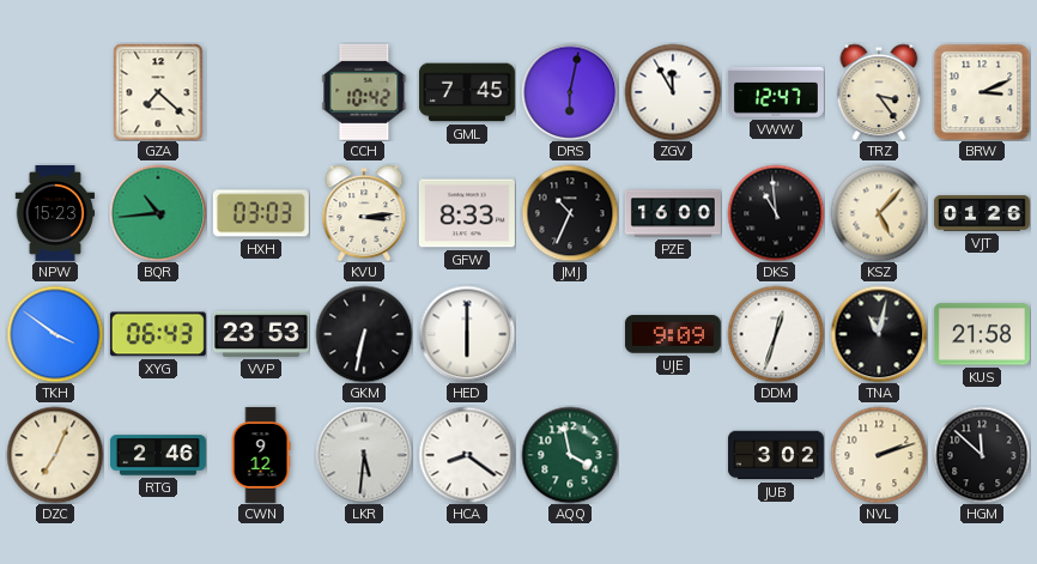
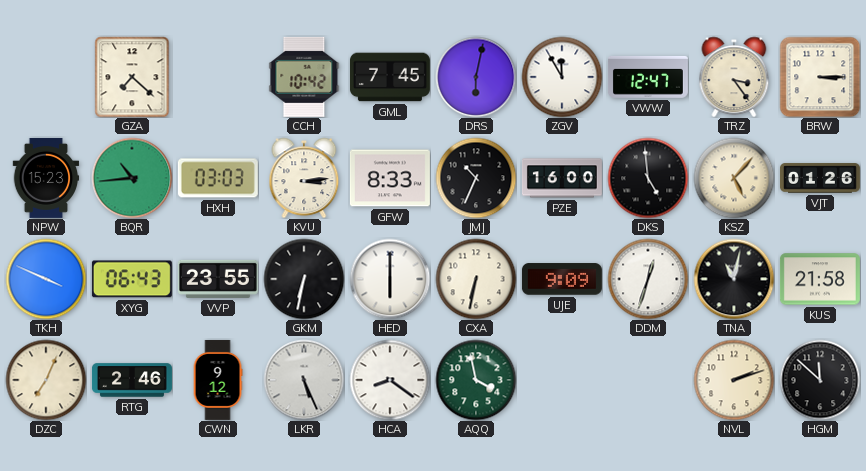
BRW: 3:11 -> 3:15
DKS: 10:59 -> 4:59
TKH: 3:51 -> 3:49
VVP: 23:53 -> 23:55
CXA: none -> 6:32
LKR: 5:31 -> 5:26
JUB: 3:02 -> none
